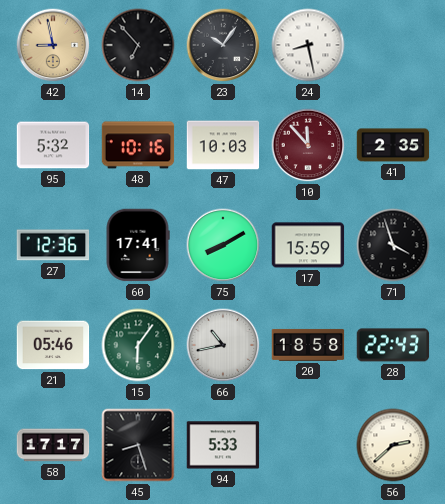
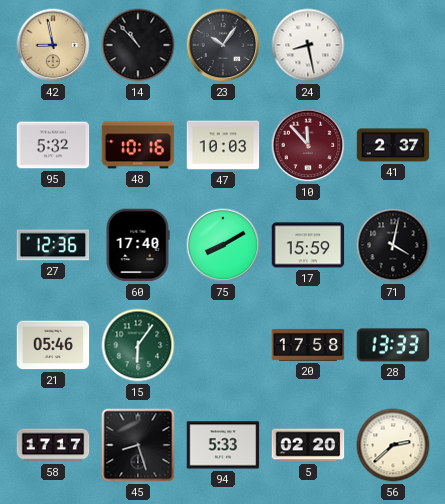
14: 6:53 -> 10:53
41: 2:35 -> 2:37
60: 17:41 -> 17:40
71: 3:57 -> 4:02
66: 10:43 -> none
20: 18:58 -> 17:58
28: 22:43 -> 13:33
5: none -> 02:20
